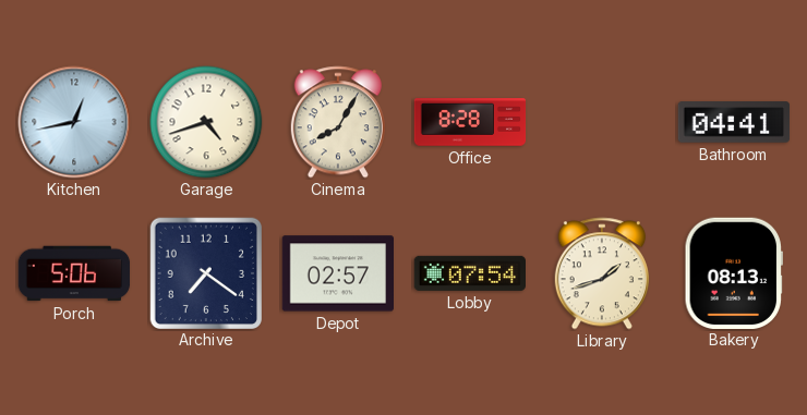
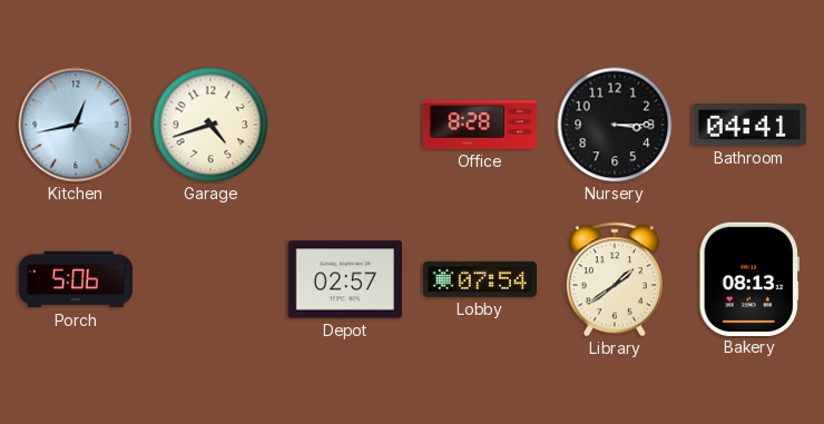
Cinema: 8:05 -> none
Nursery: none -> 3:15
Archive: 7:21 -> none
Library: 1:42 -> 1:39
